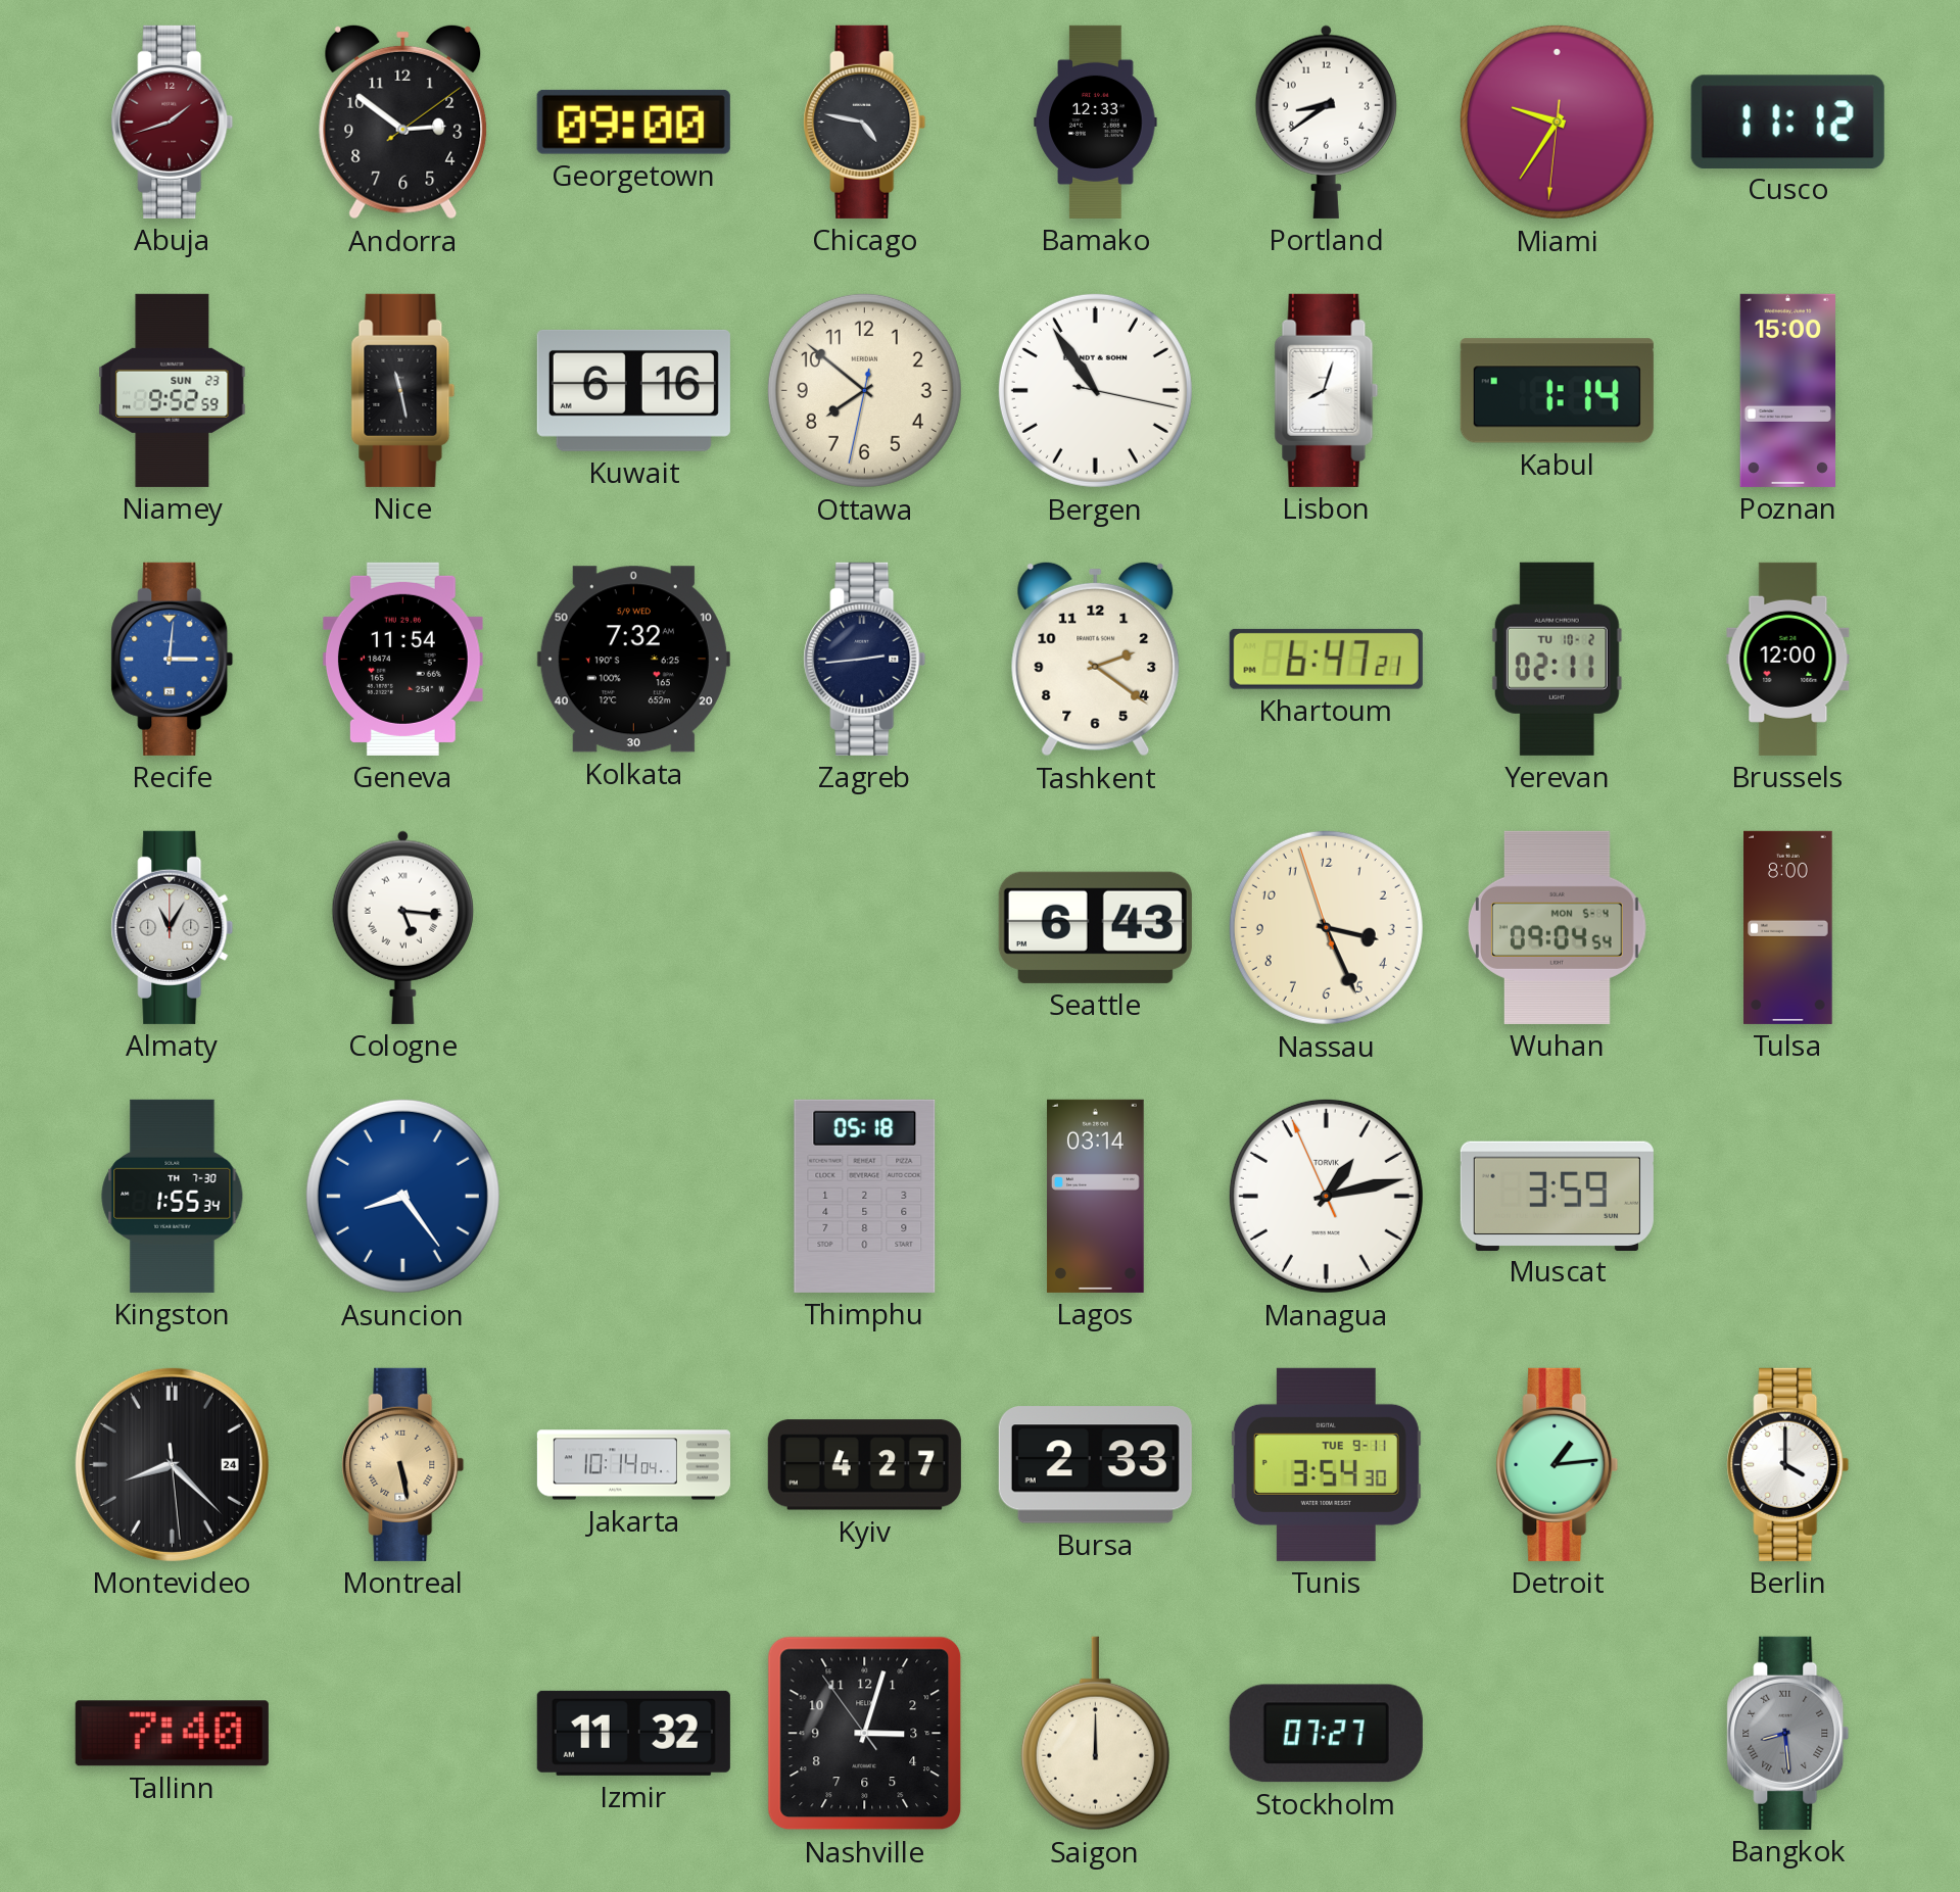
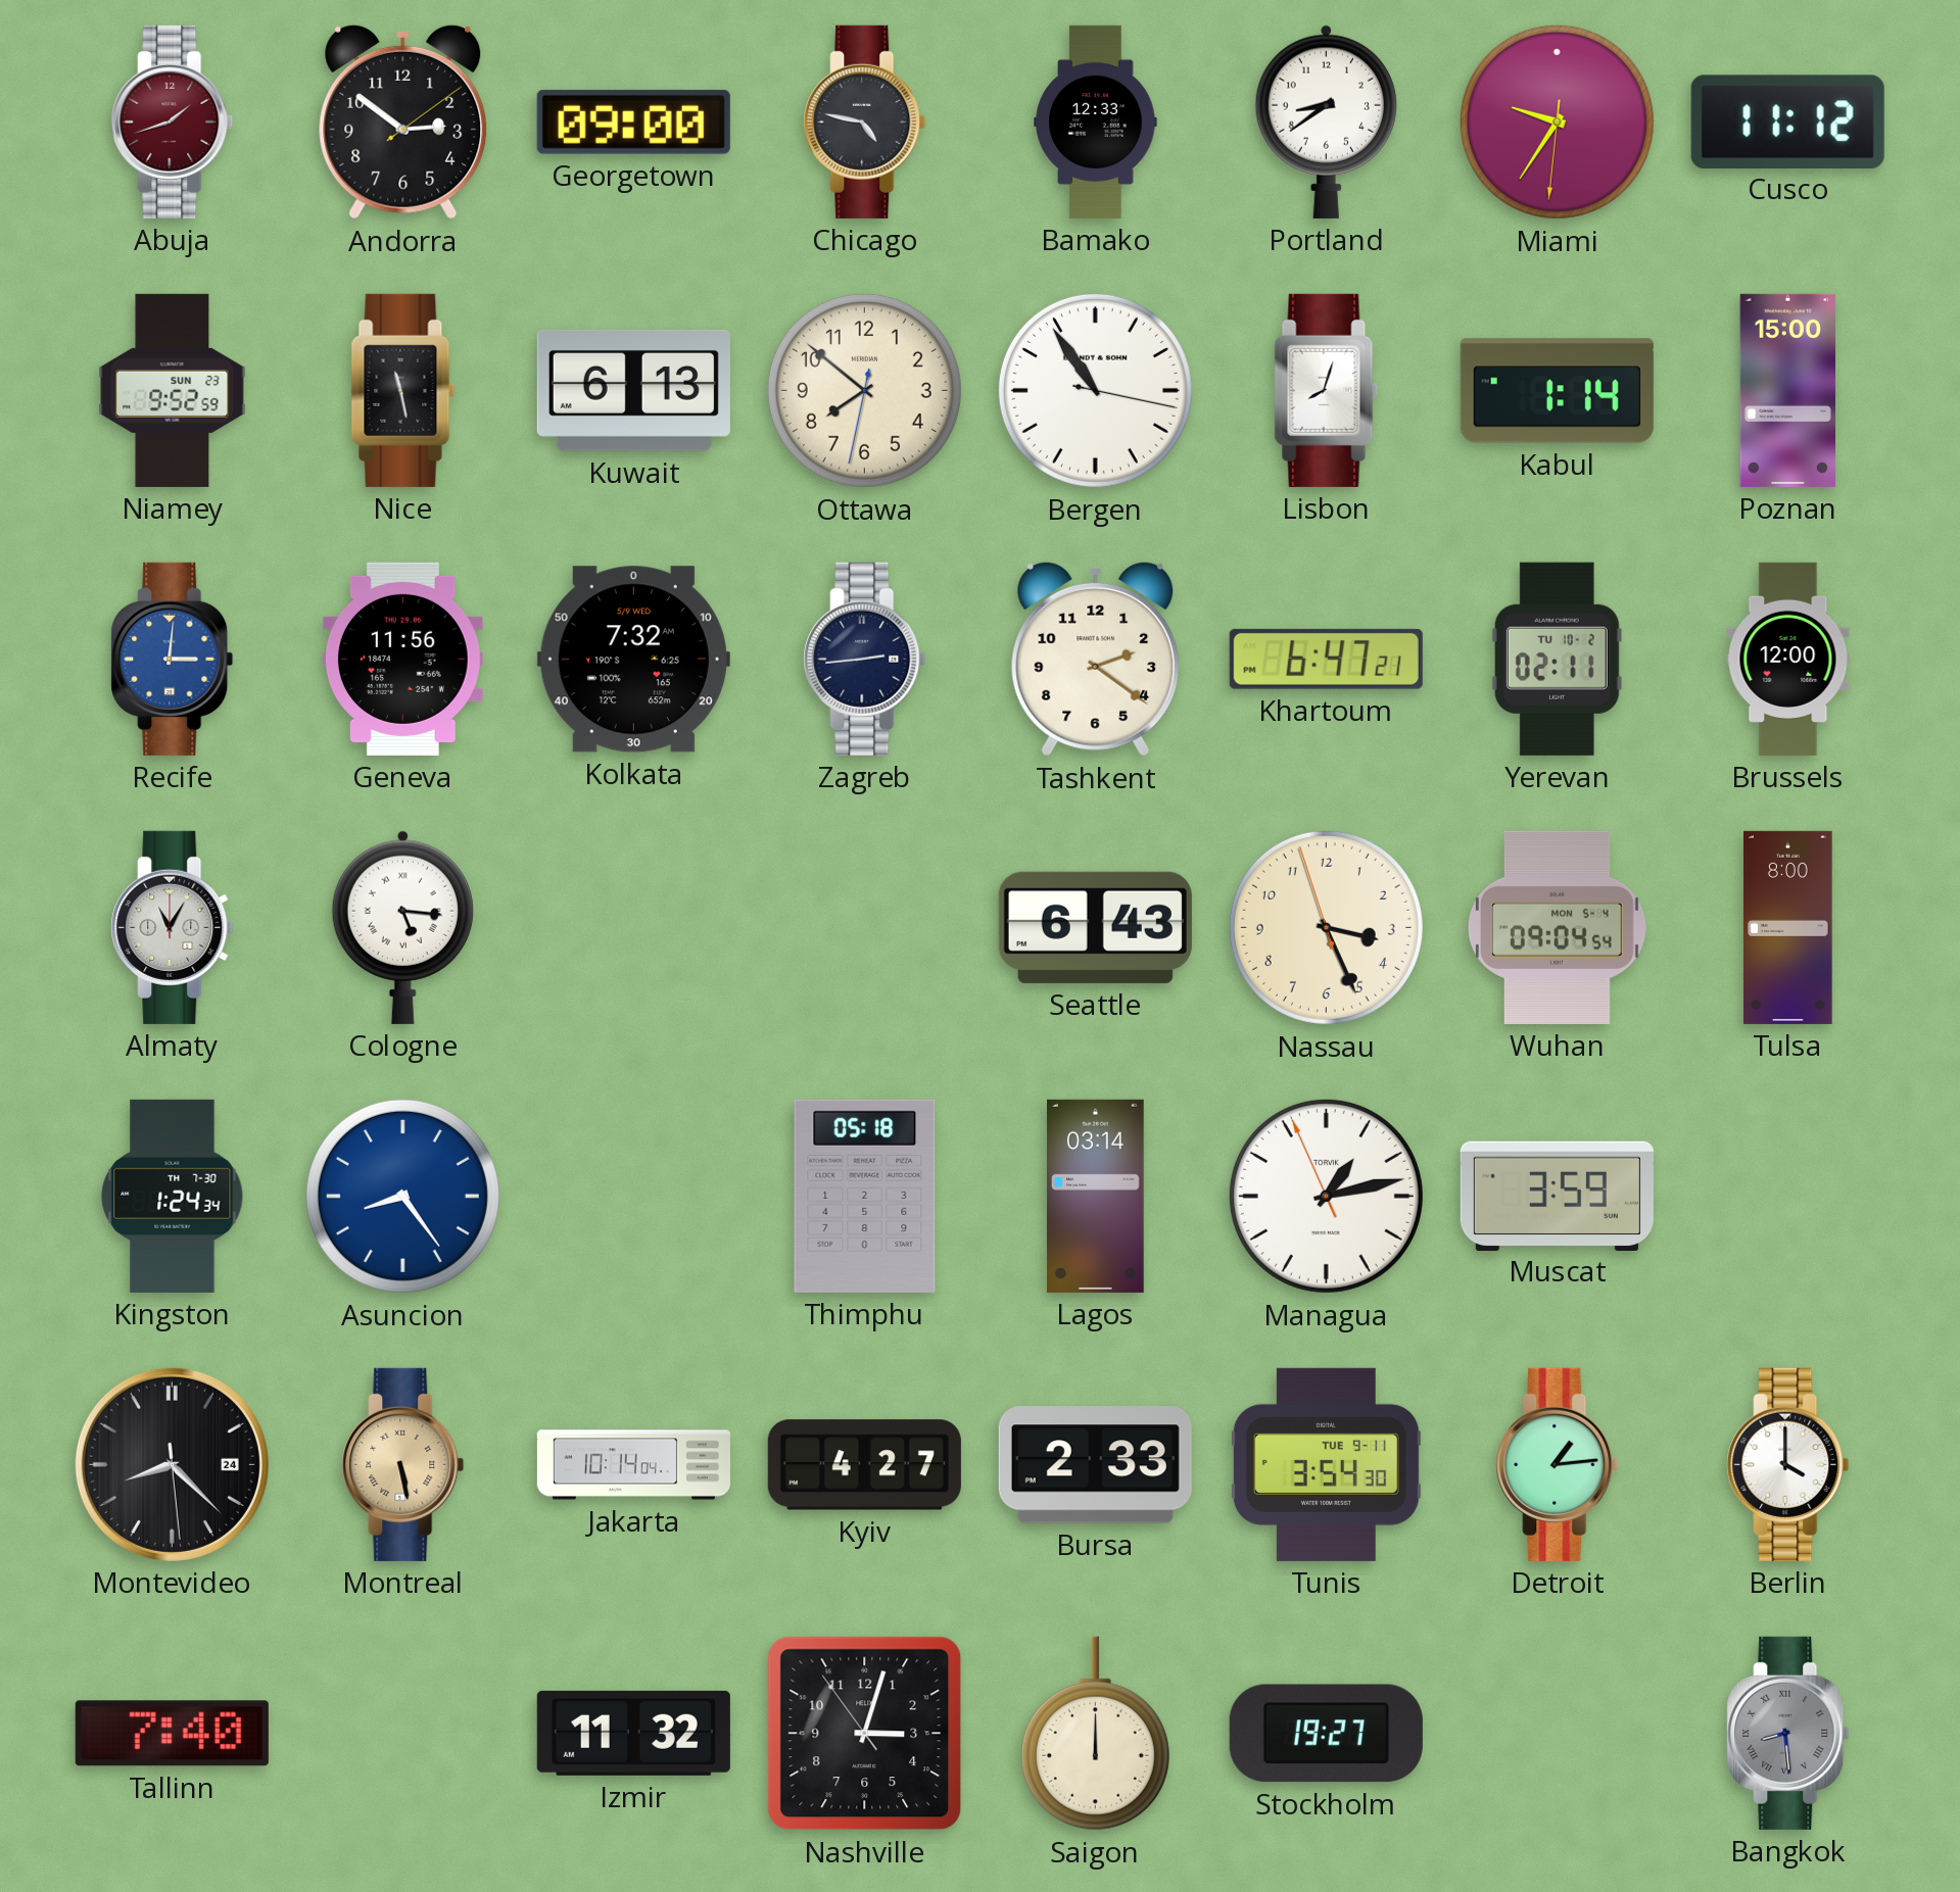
Kuwait: 6:16 -> 6:13
Geneva: 11:54 -> 11:56
Kingston: 1:55 -> 1:24
Stockholm: 07:27 -> 19:27
